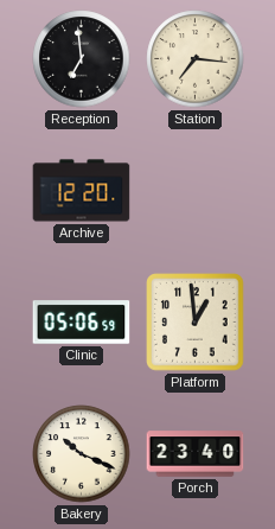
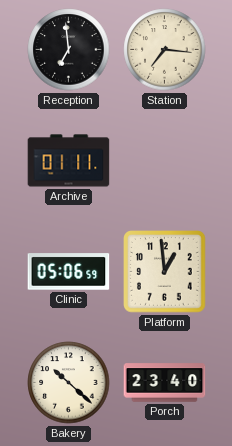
Archive: 12:20 -> 01:11
Bakery: 10:19 -> 10:22
